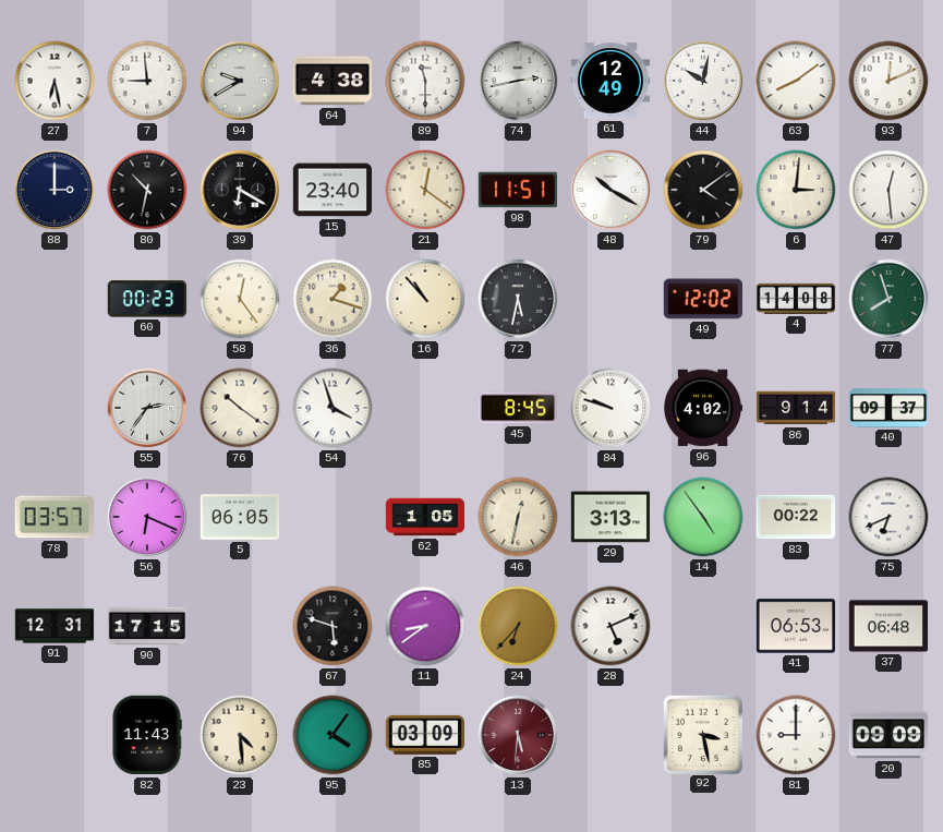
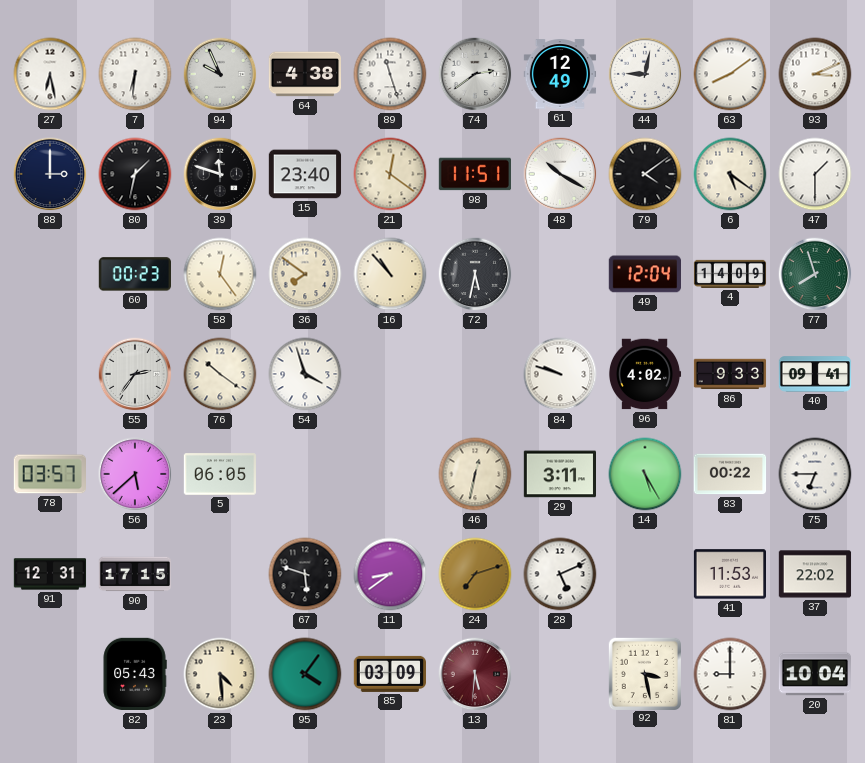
7: 8:59 -> 6:31
94: 9:40 -> 9:56
89: 11:30 -> 11:27
74: 2:43 -> 2:39
44: 10:02 -> 9:02
93: 12:11 -> 3:11
80: 10:32 -> 1:32
39: 6:20 -> 11:48
6: 3:01 -> 5:21
47: 12:29 -> 1:30
36: 1:18 -> 7:51
49: 12:02 -> 12:04
4: 14:08 -> 14:09
45: 8:45 -> none
86: 9:14 -> 9:33
40: 09:37 -> 09:41
56: 6:19 -> 5:38
62: 1:05 -> none
29: 3:13 -> 3:11
14: 4:54 -> 5:25
75: 6:41 -> 6:45
24: 6:37 -> 7:12
41: 06:53 -> 11:53
37: 06:48 -> 22:02
82: 11:43 -> 05:43
20: 09:09 -> 10:04
